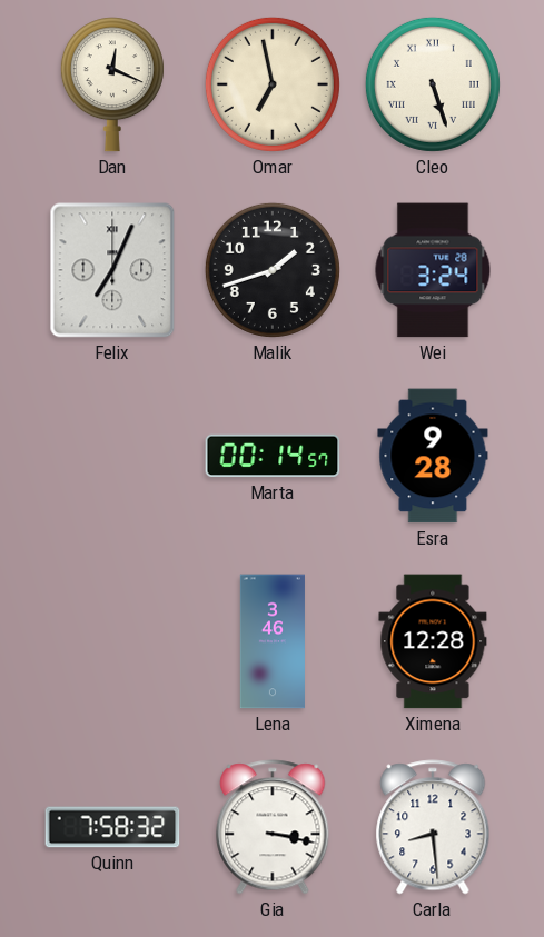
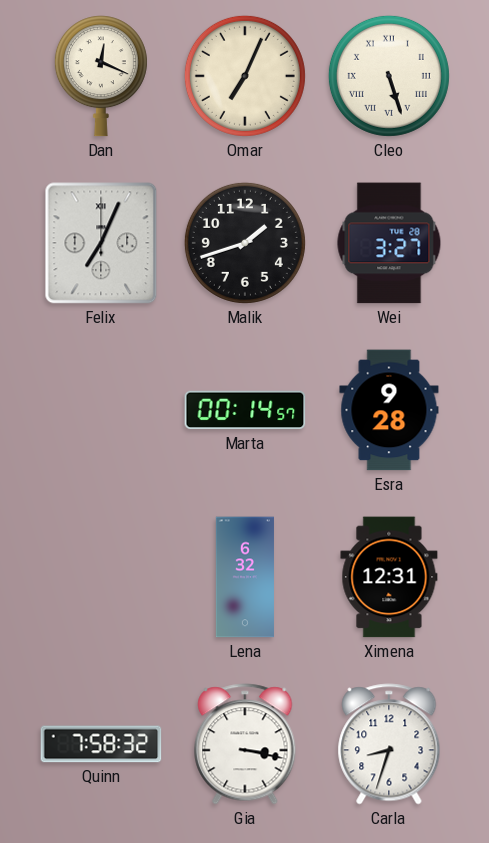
Omar: 6:58 -> 7:04
Wei: 3:24 -> 3:27
Lena: 3:46 -> 6:32
Ximena: 12:28 -> 12:31
Carla: 8:29 -> 8:33
